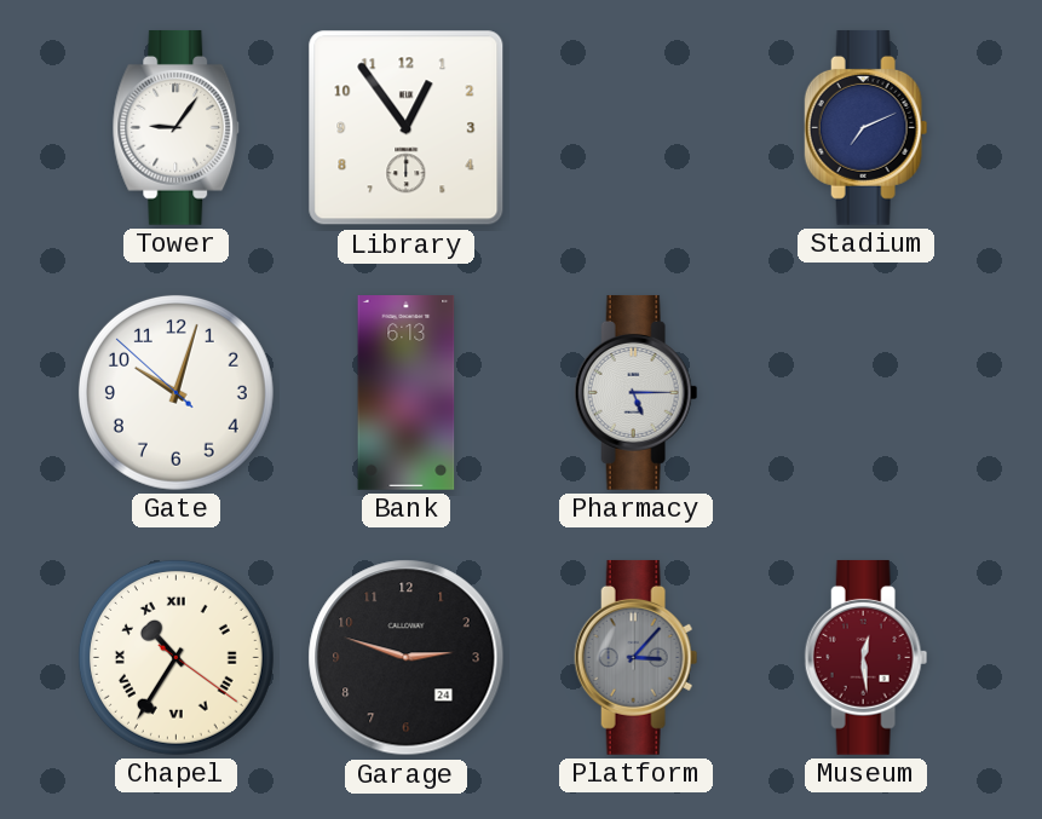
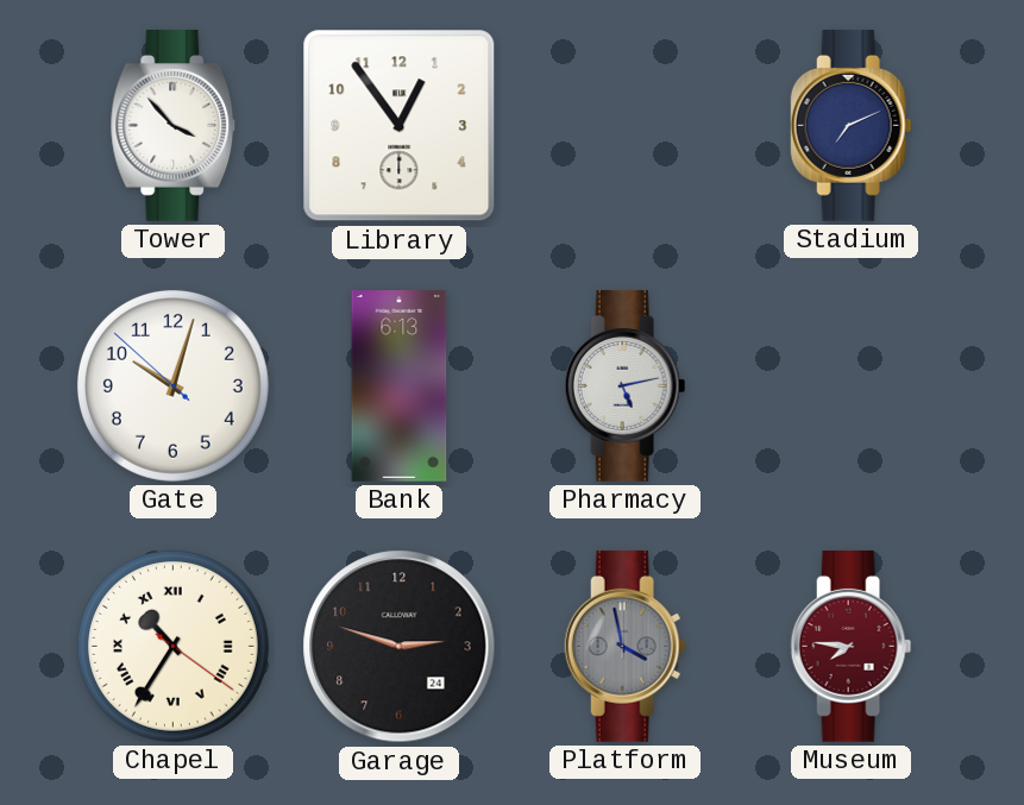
Tower: 9:06 -> 3:53
Pharmacy: 5:15 -> 5:13
Platform: 3:07 -> 3:58
Museum: 12:29 -> 7:46
